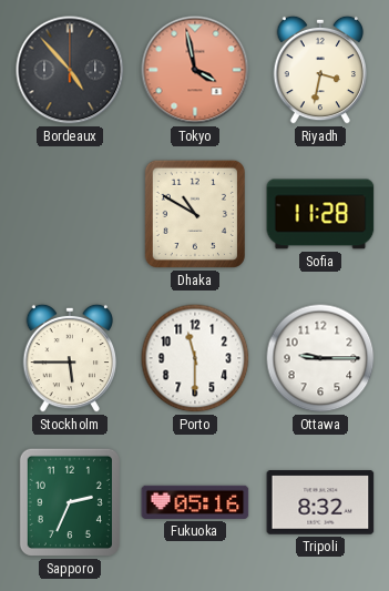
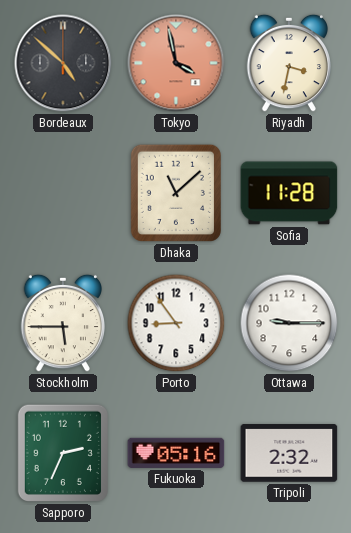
Bordeaux: 4:53 -> 4:52
Dhaka: 10:50 -> 11:08
Porto: 11:30 -> 8:54
Tripoli: 8:32 -> 2:32
